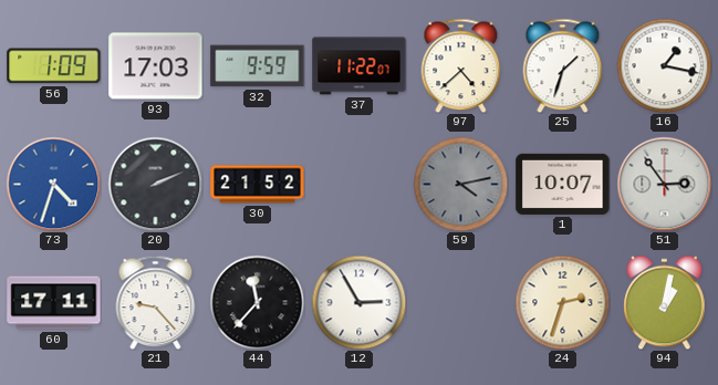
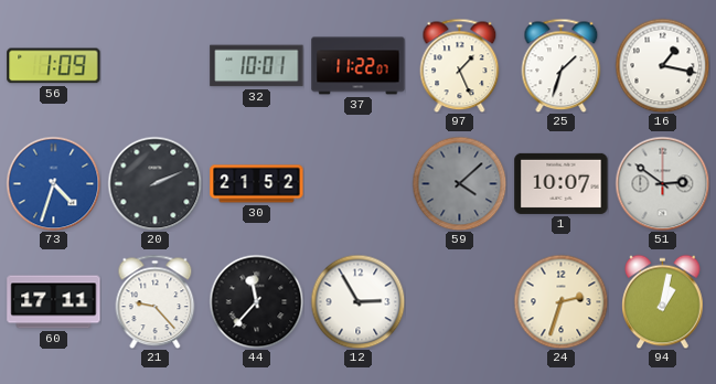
93: 17:03 -> none
32: 9:59 -> 10:01
97: 4:38 -> 1:26
59: 4:13 -> 4:08
51: 2:54 -> 2:51
